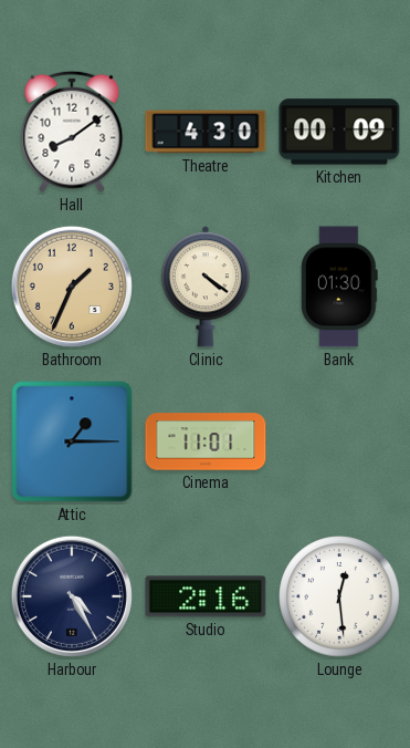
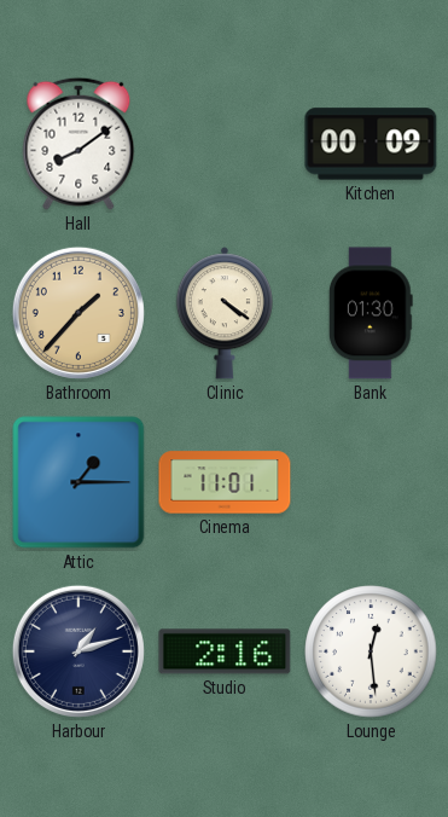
Theatre: 4:30 -> none
Bathroom: 1:34 -> 1:37
Harbour: 4:25 -> 1:12
